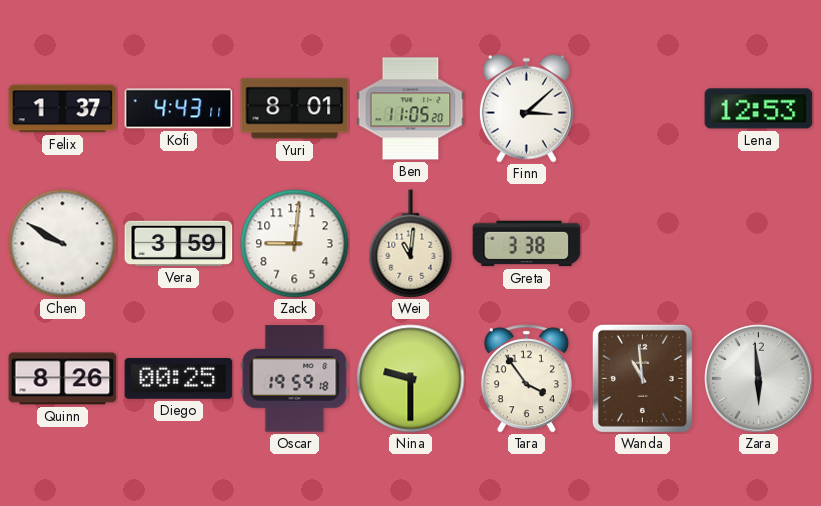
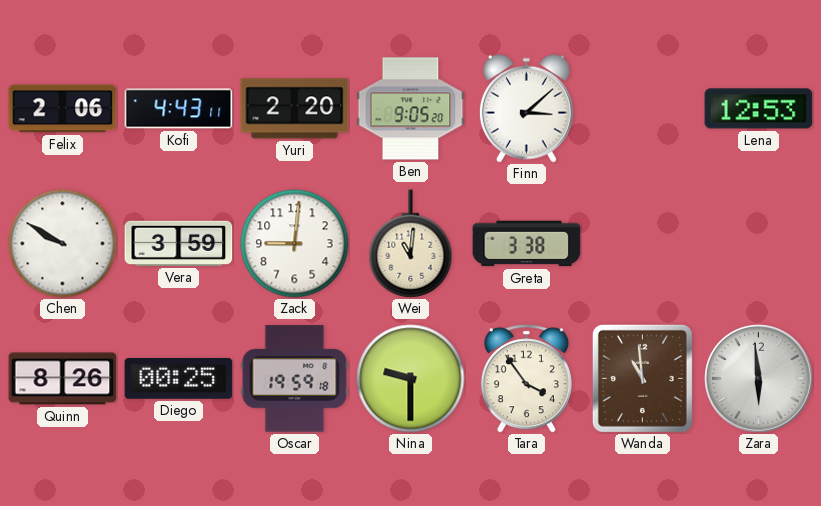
Felix: 1:37 -> 2:06
Yuri: 8:01 -> 2:20
Ben: 11:05 -> 9:05
